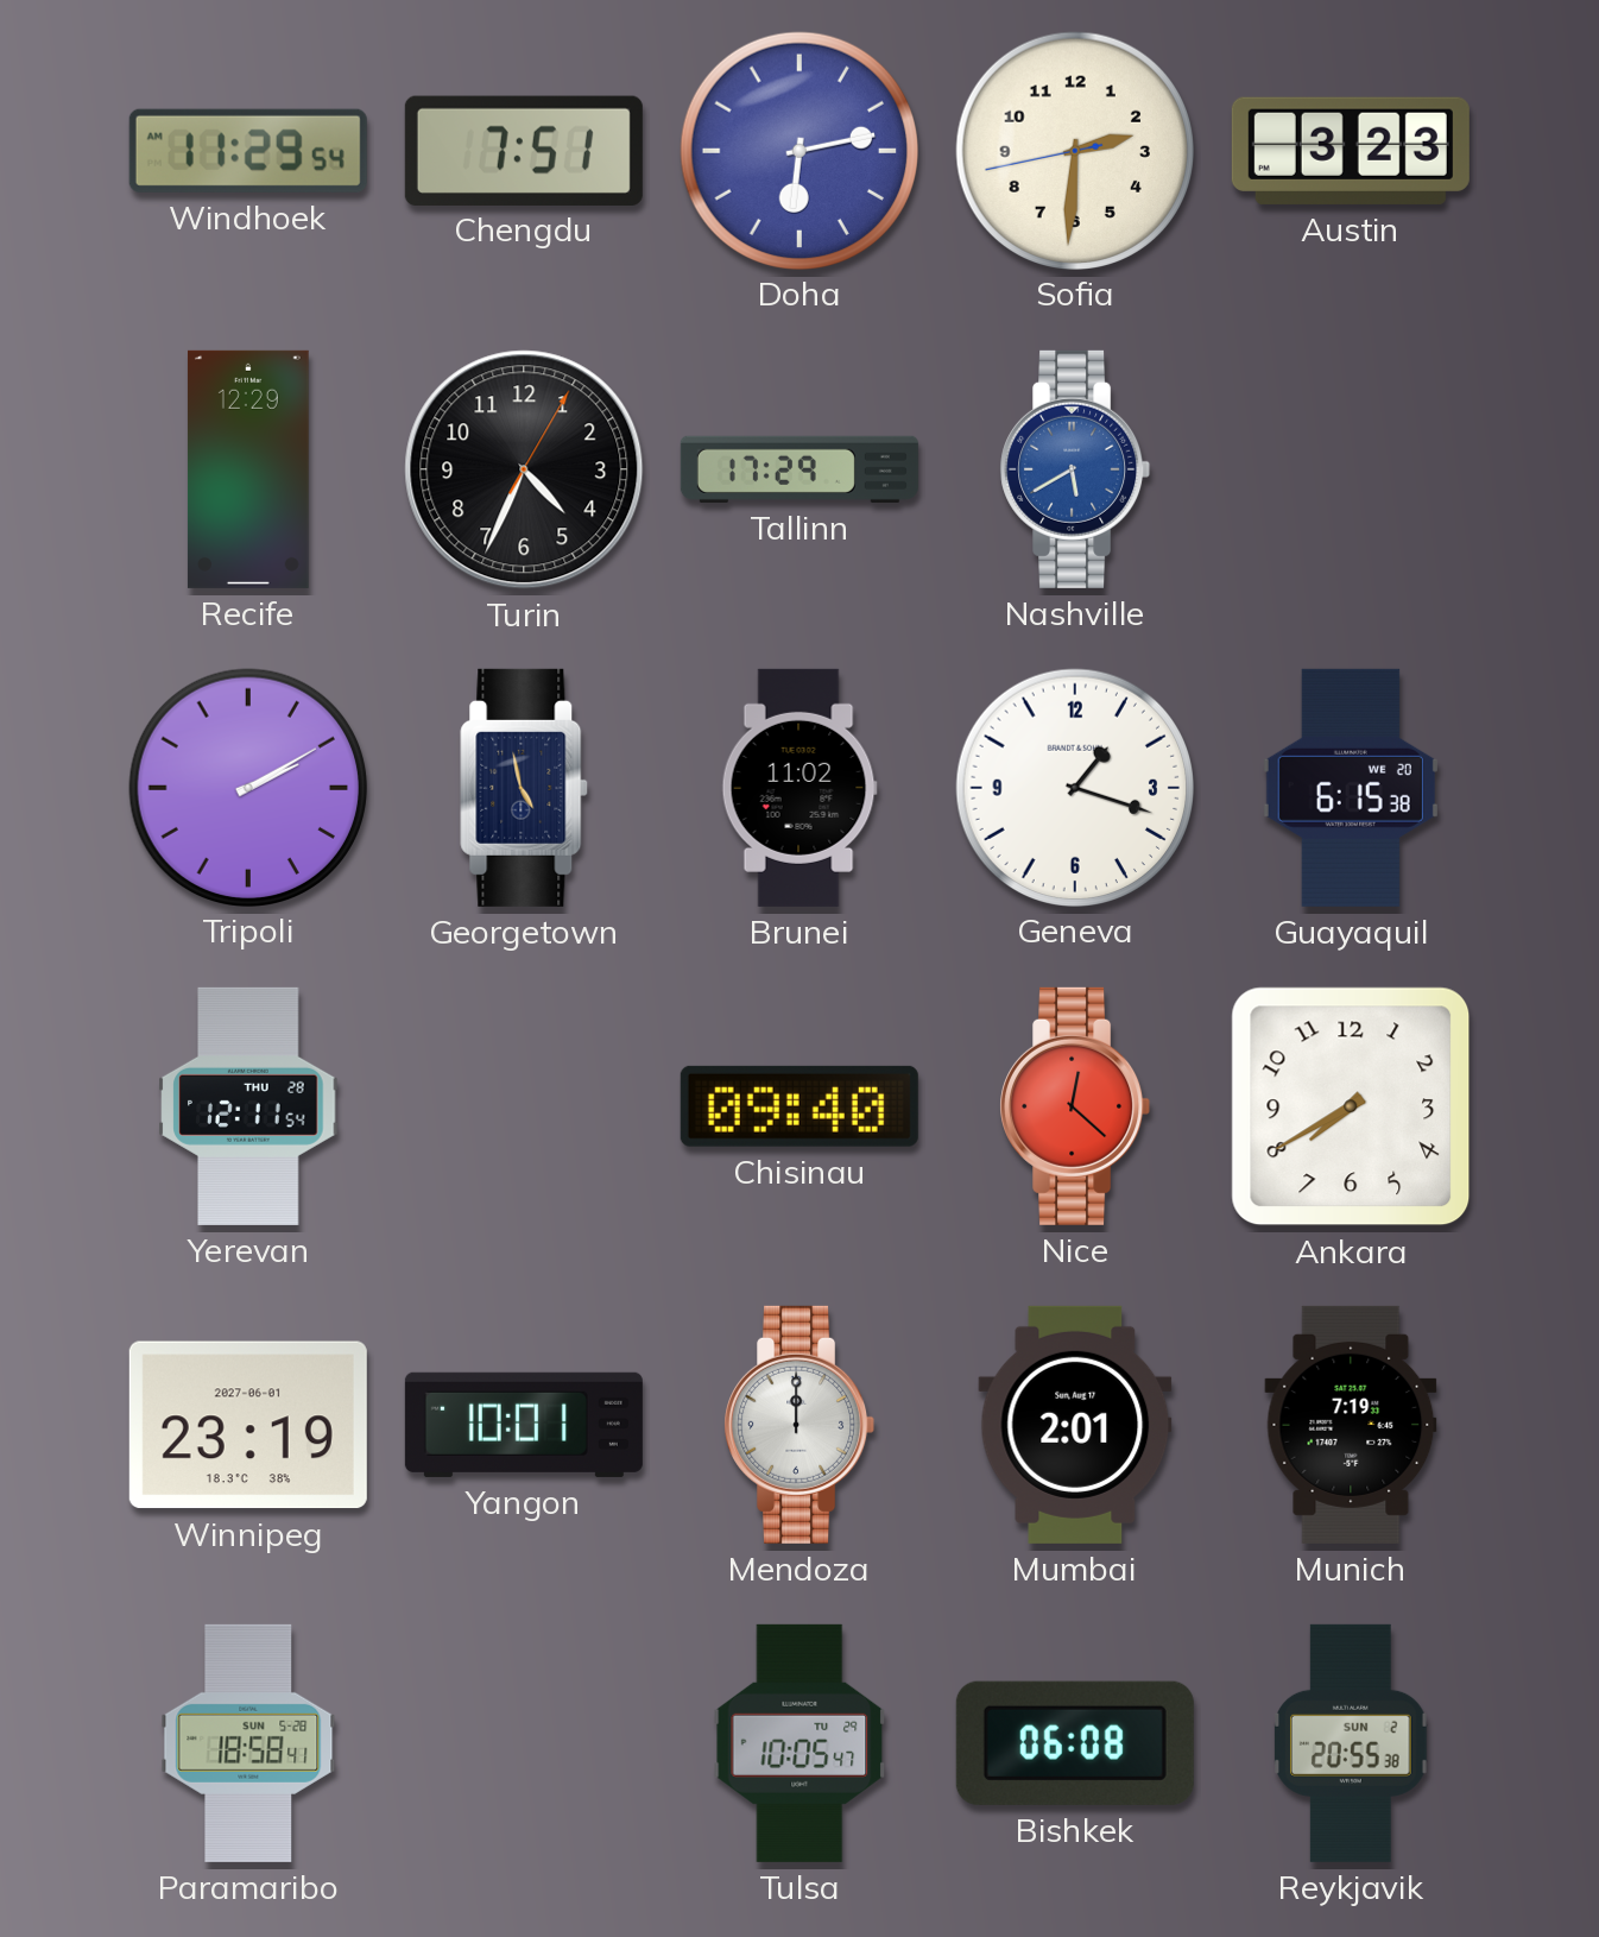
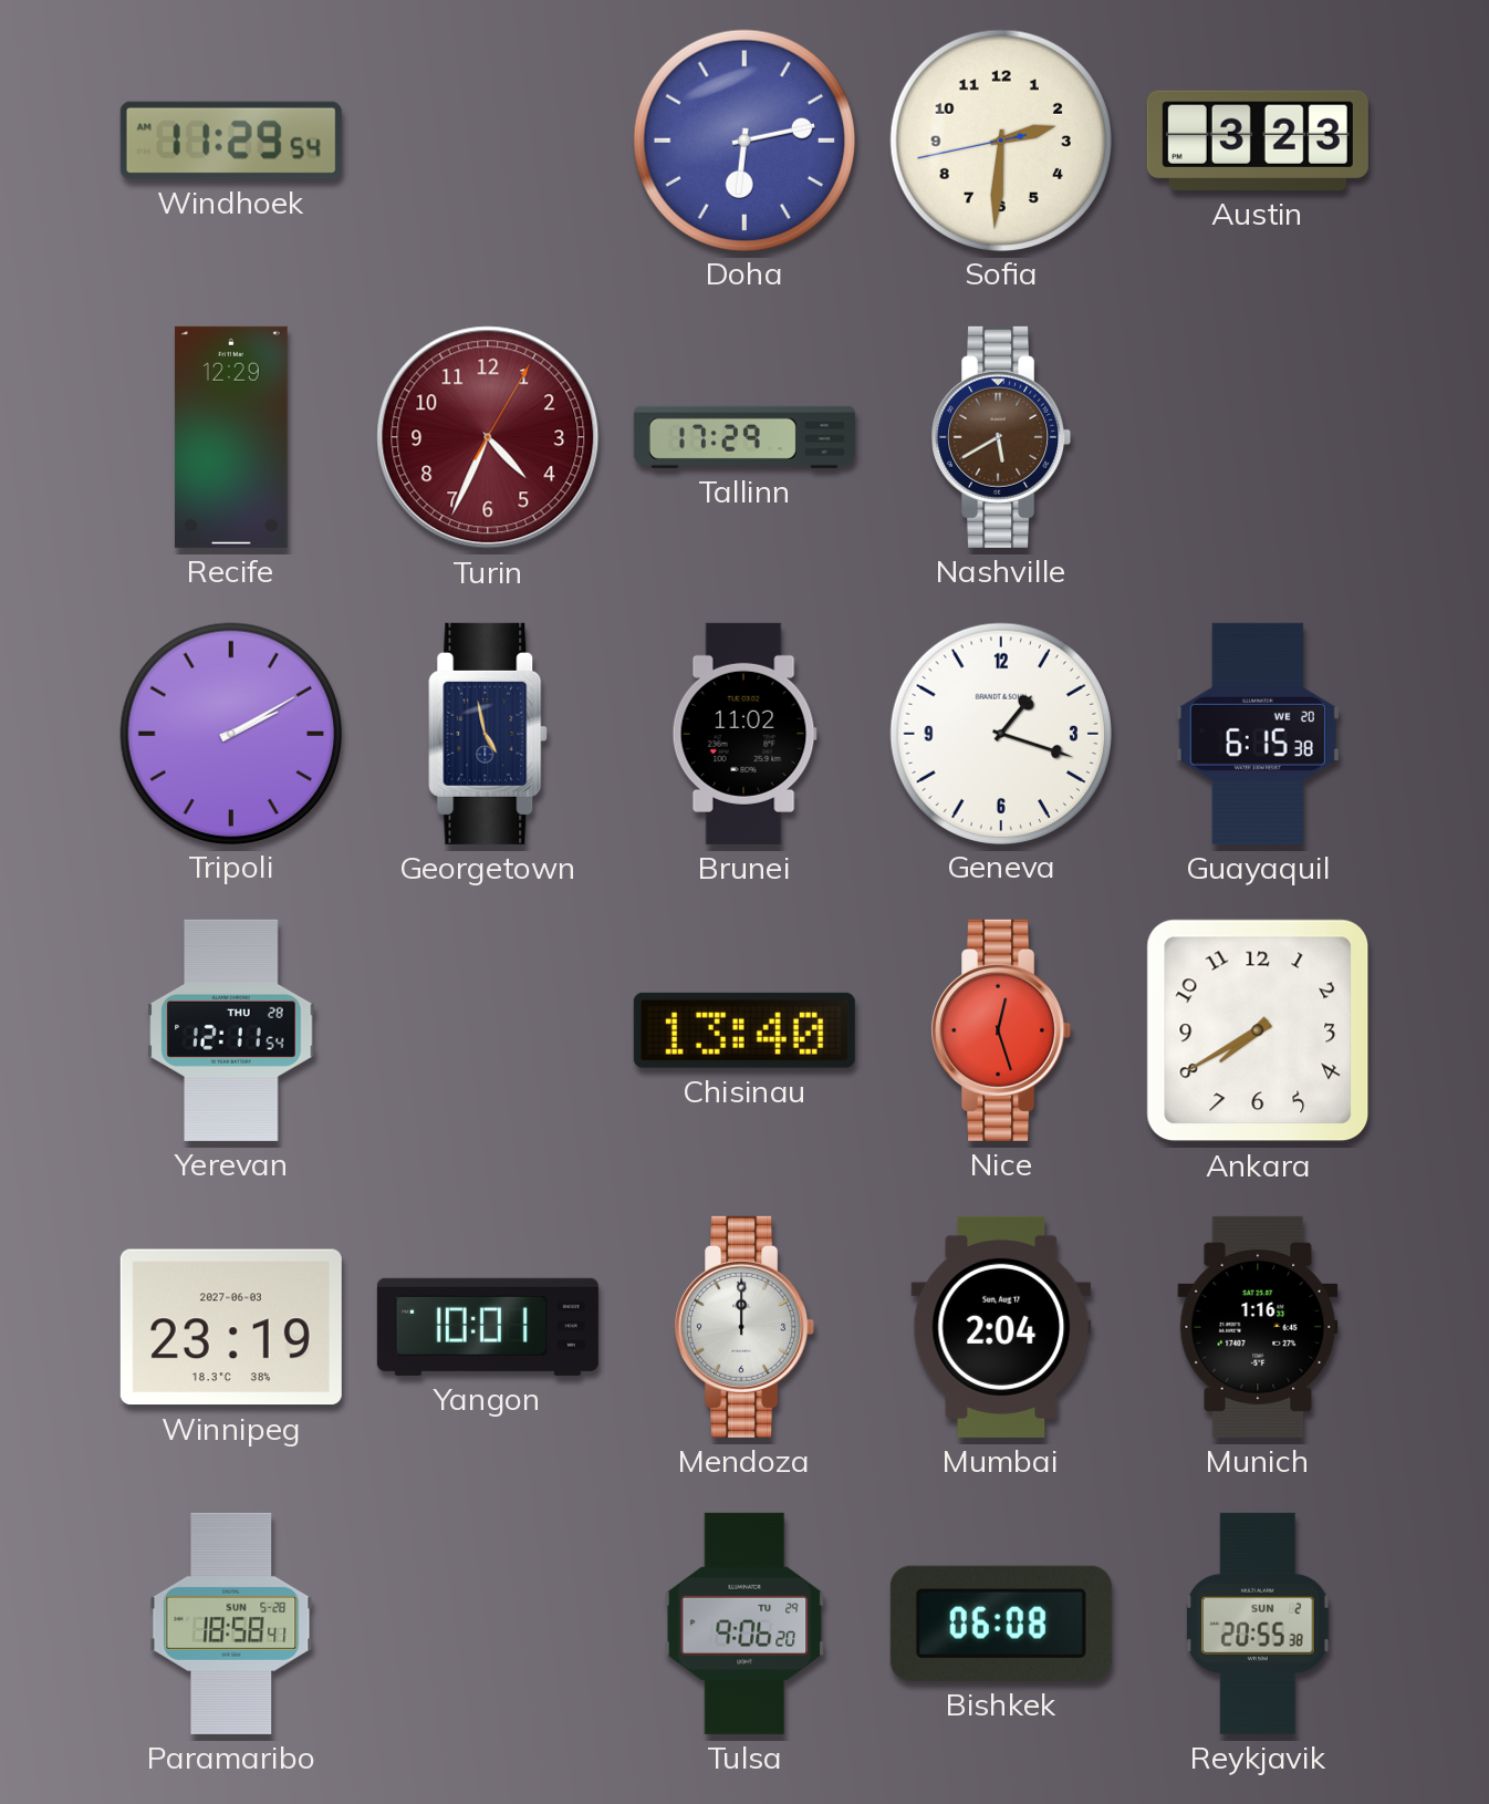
Chengdu: 7:51 -> none
Turin dial: black -> burgundy
Nashville dial: blue -> brown
Chisinau: 09:40 -> 13:40
Nice: 12:22 -> 12:27
Winnipeg date: 2027-06-01 -> 2027-06-03
Mumbai: 2:01 -> 2:04
Munich: 7:19 -> 1:16
Tulsa: 10:05 -> 9:06
